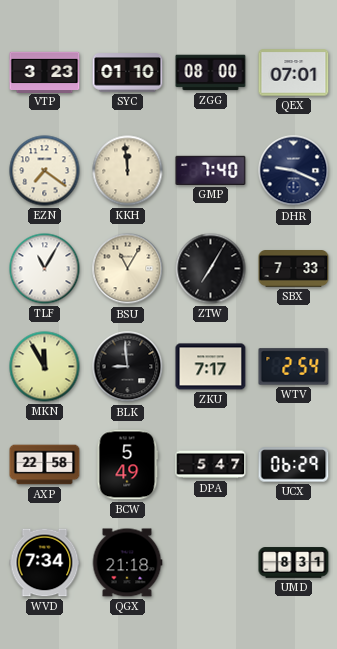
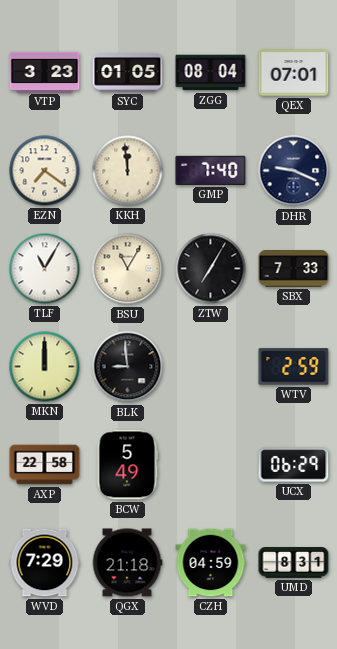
SYC: 01:10 -> 01:05
ZGG: 08:00 -> 08:04
MKN: 11:55 -> 12:00
ZKU: 7:17 -> none
WTV: 2:54 -> 2:59
DPA: 5:47 -> none
WVD: 7:34 -> 7:29
CZH: none -> 04:59
